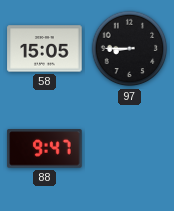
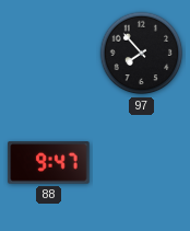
58: 15:05 -> none
97: 8:45 -> 7:53
